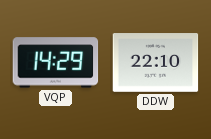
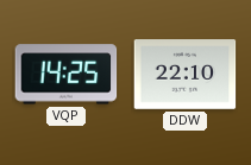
VQP: 14:29 -> 14:25
